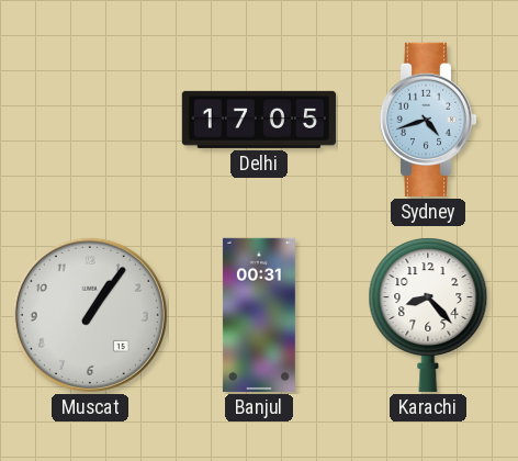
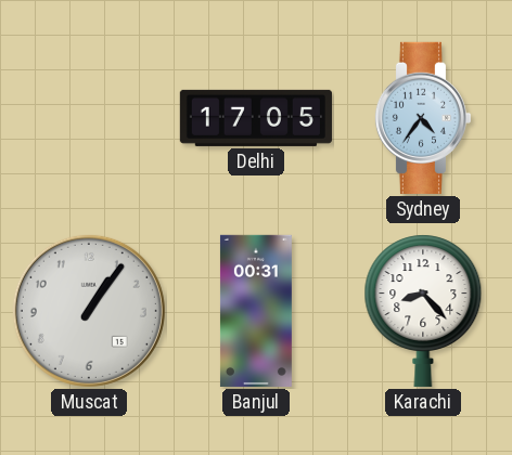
Sydney: 4:42 -> 4:36
